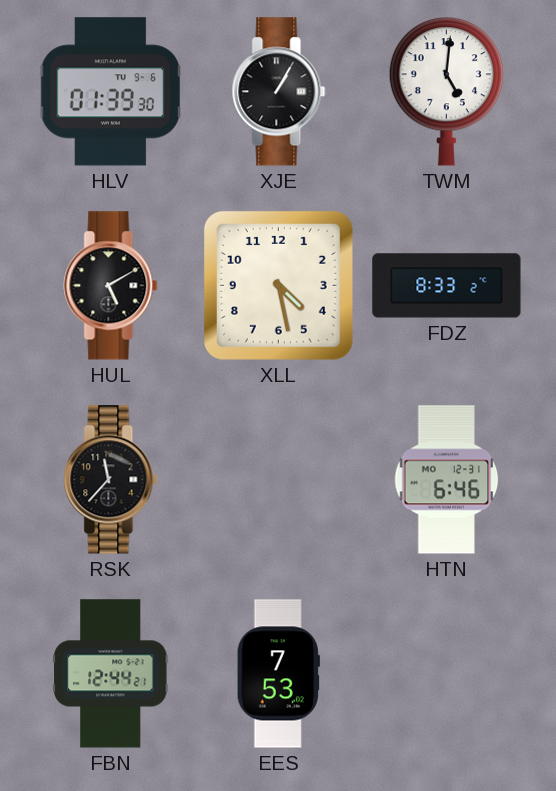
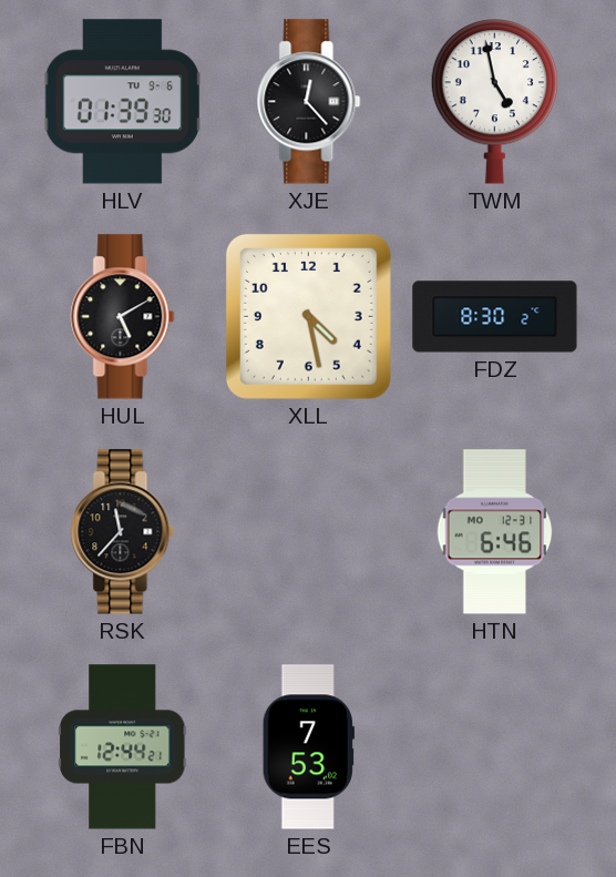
XJE: 1:05 -> 12:23
TWM: 5:01 -> 4:58
FDZ: 8:33 -> 8:30
